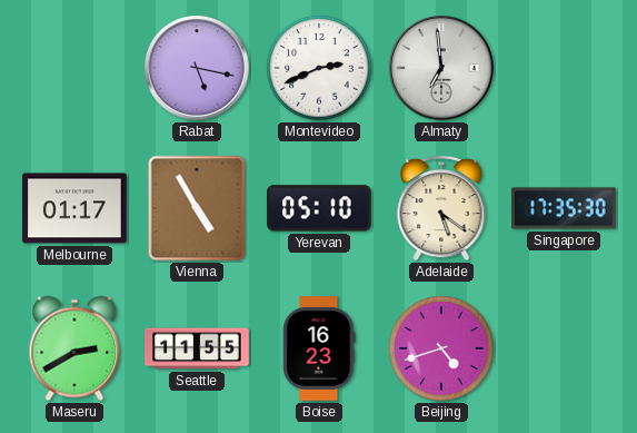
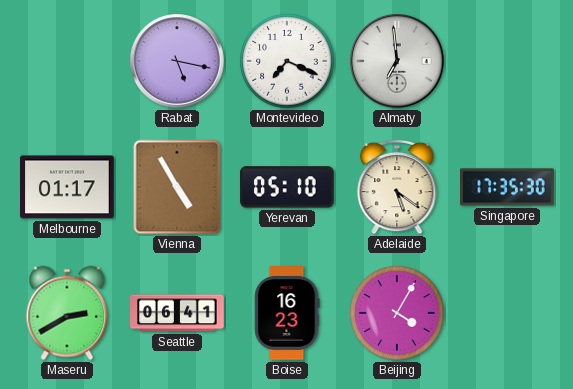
Montevideo: 2:41 -> 7:19
Seattle: 11:55 -> 06:41
Beijing: 4:42 -> 4:05
